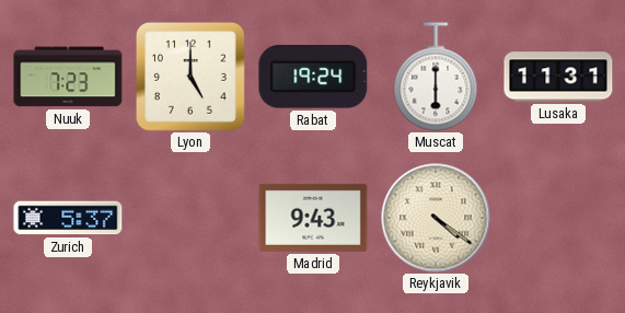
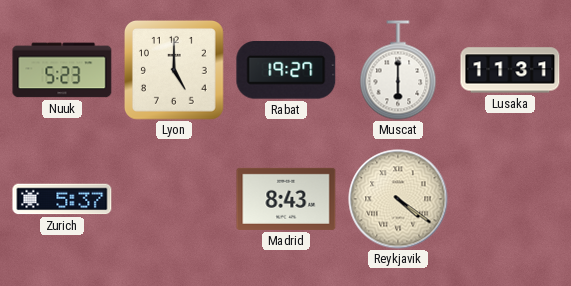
Nuuk: 7:23 -> 5:23
Rabat: 19:24 -> 19:27
Madrid: 9:43 -> 8:43
